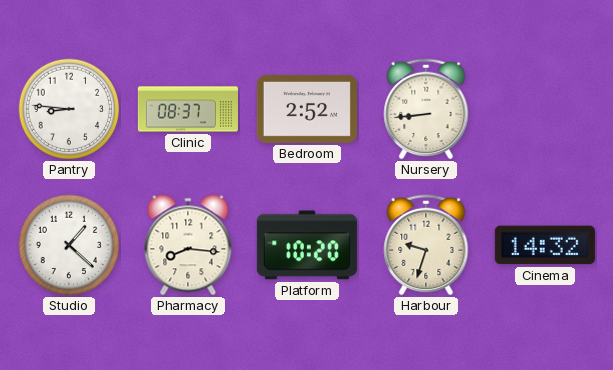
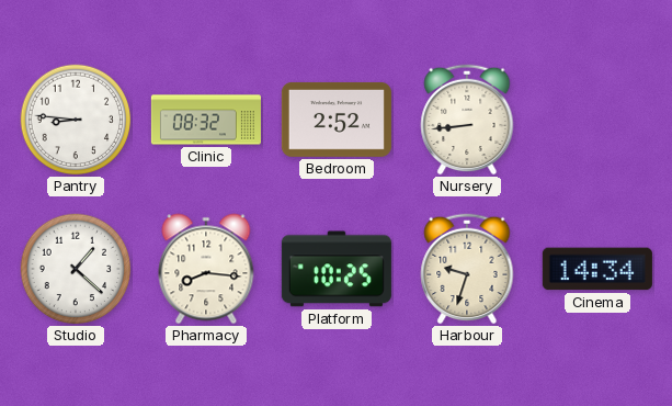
Clinic: 08:37 -> 08:32
Platform: 10:20 -> 10:25
Cinema: 14:32 -> 14:34
